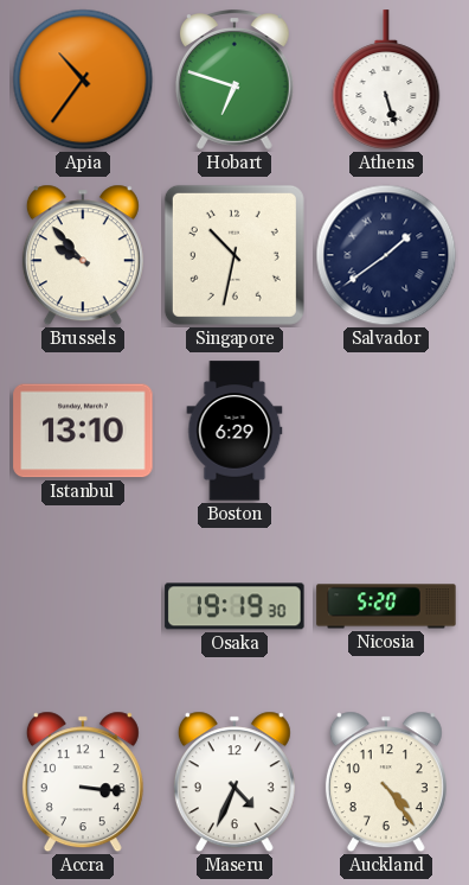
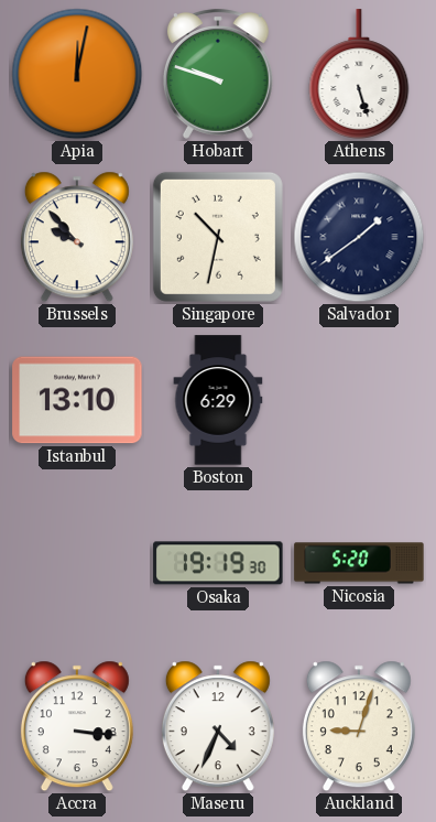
Apia: 10:36 -> 12:02
Hobart: 6:48 -> 9:48
Auckland: 4:24 -> 9:03
